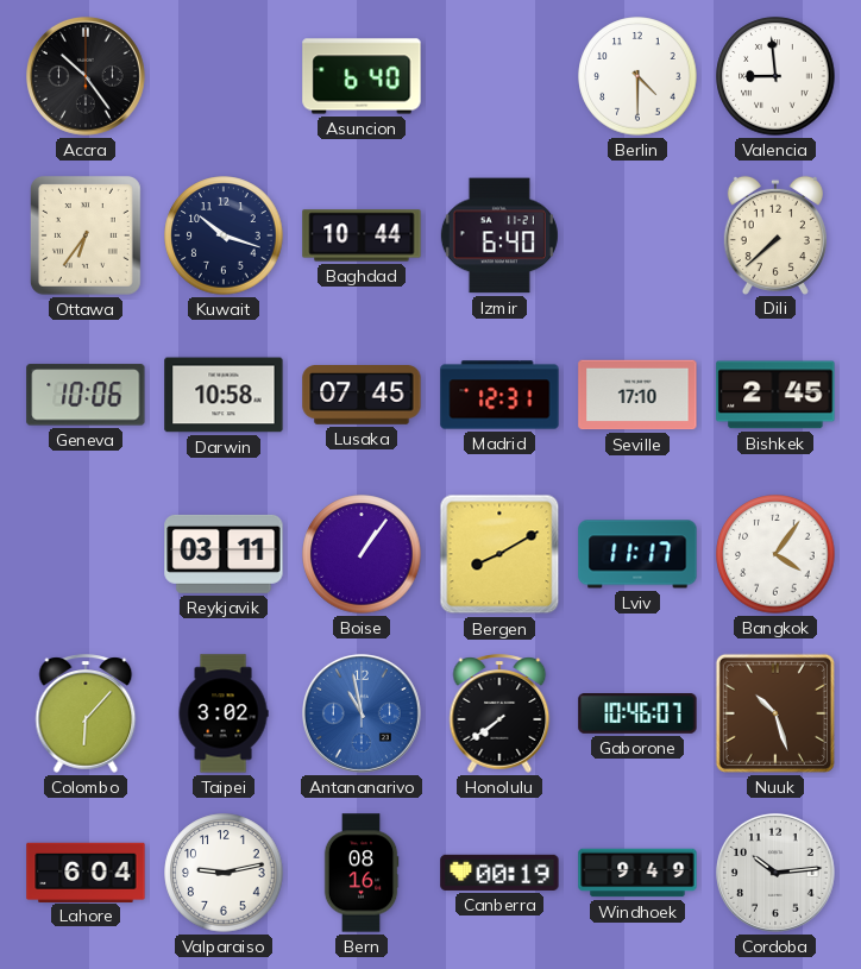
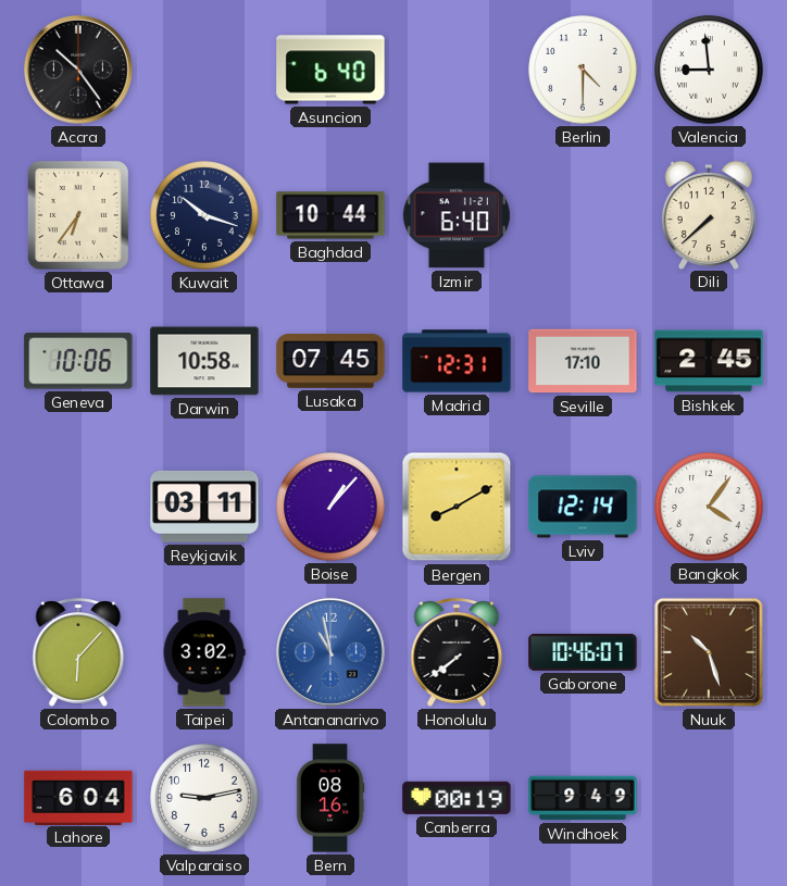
Boise: 1:06 -> 1:07
Lviv: 11:17 -> 12:14
Cordoba: 10:14 -> none
